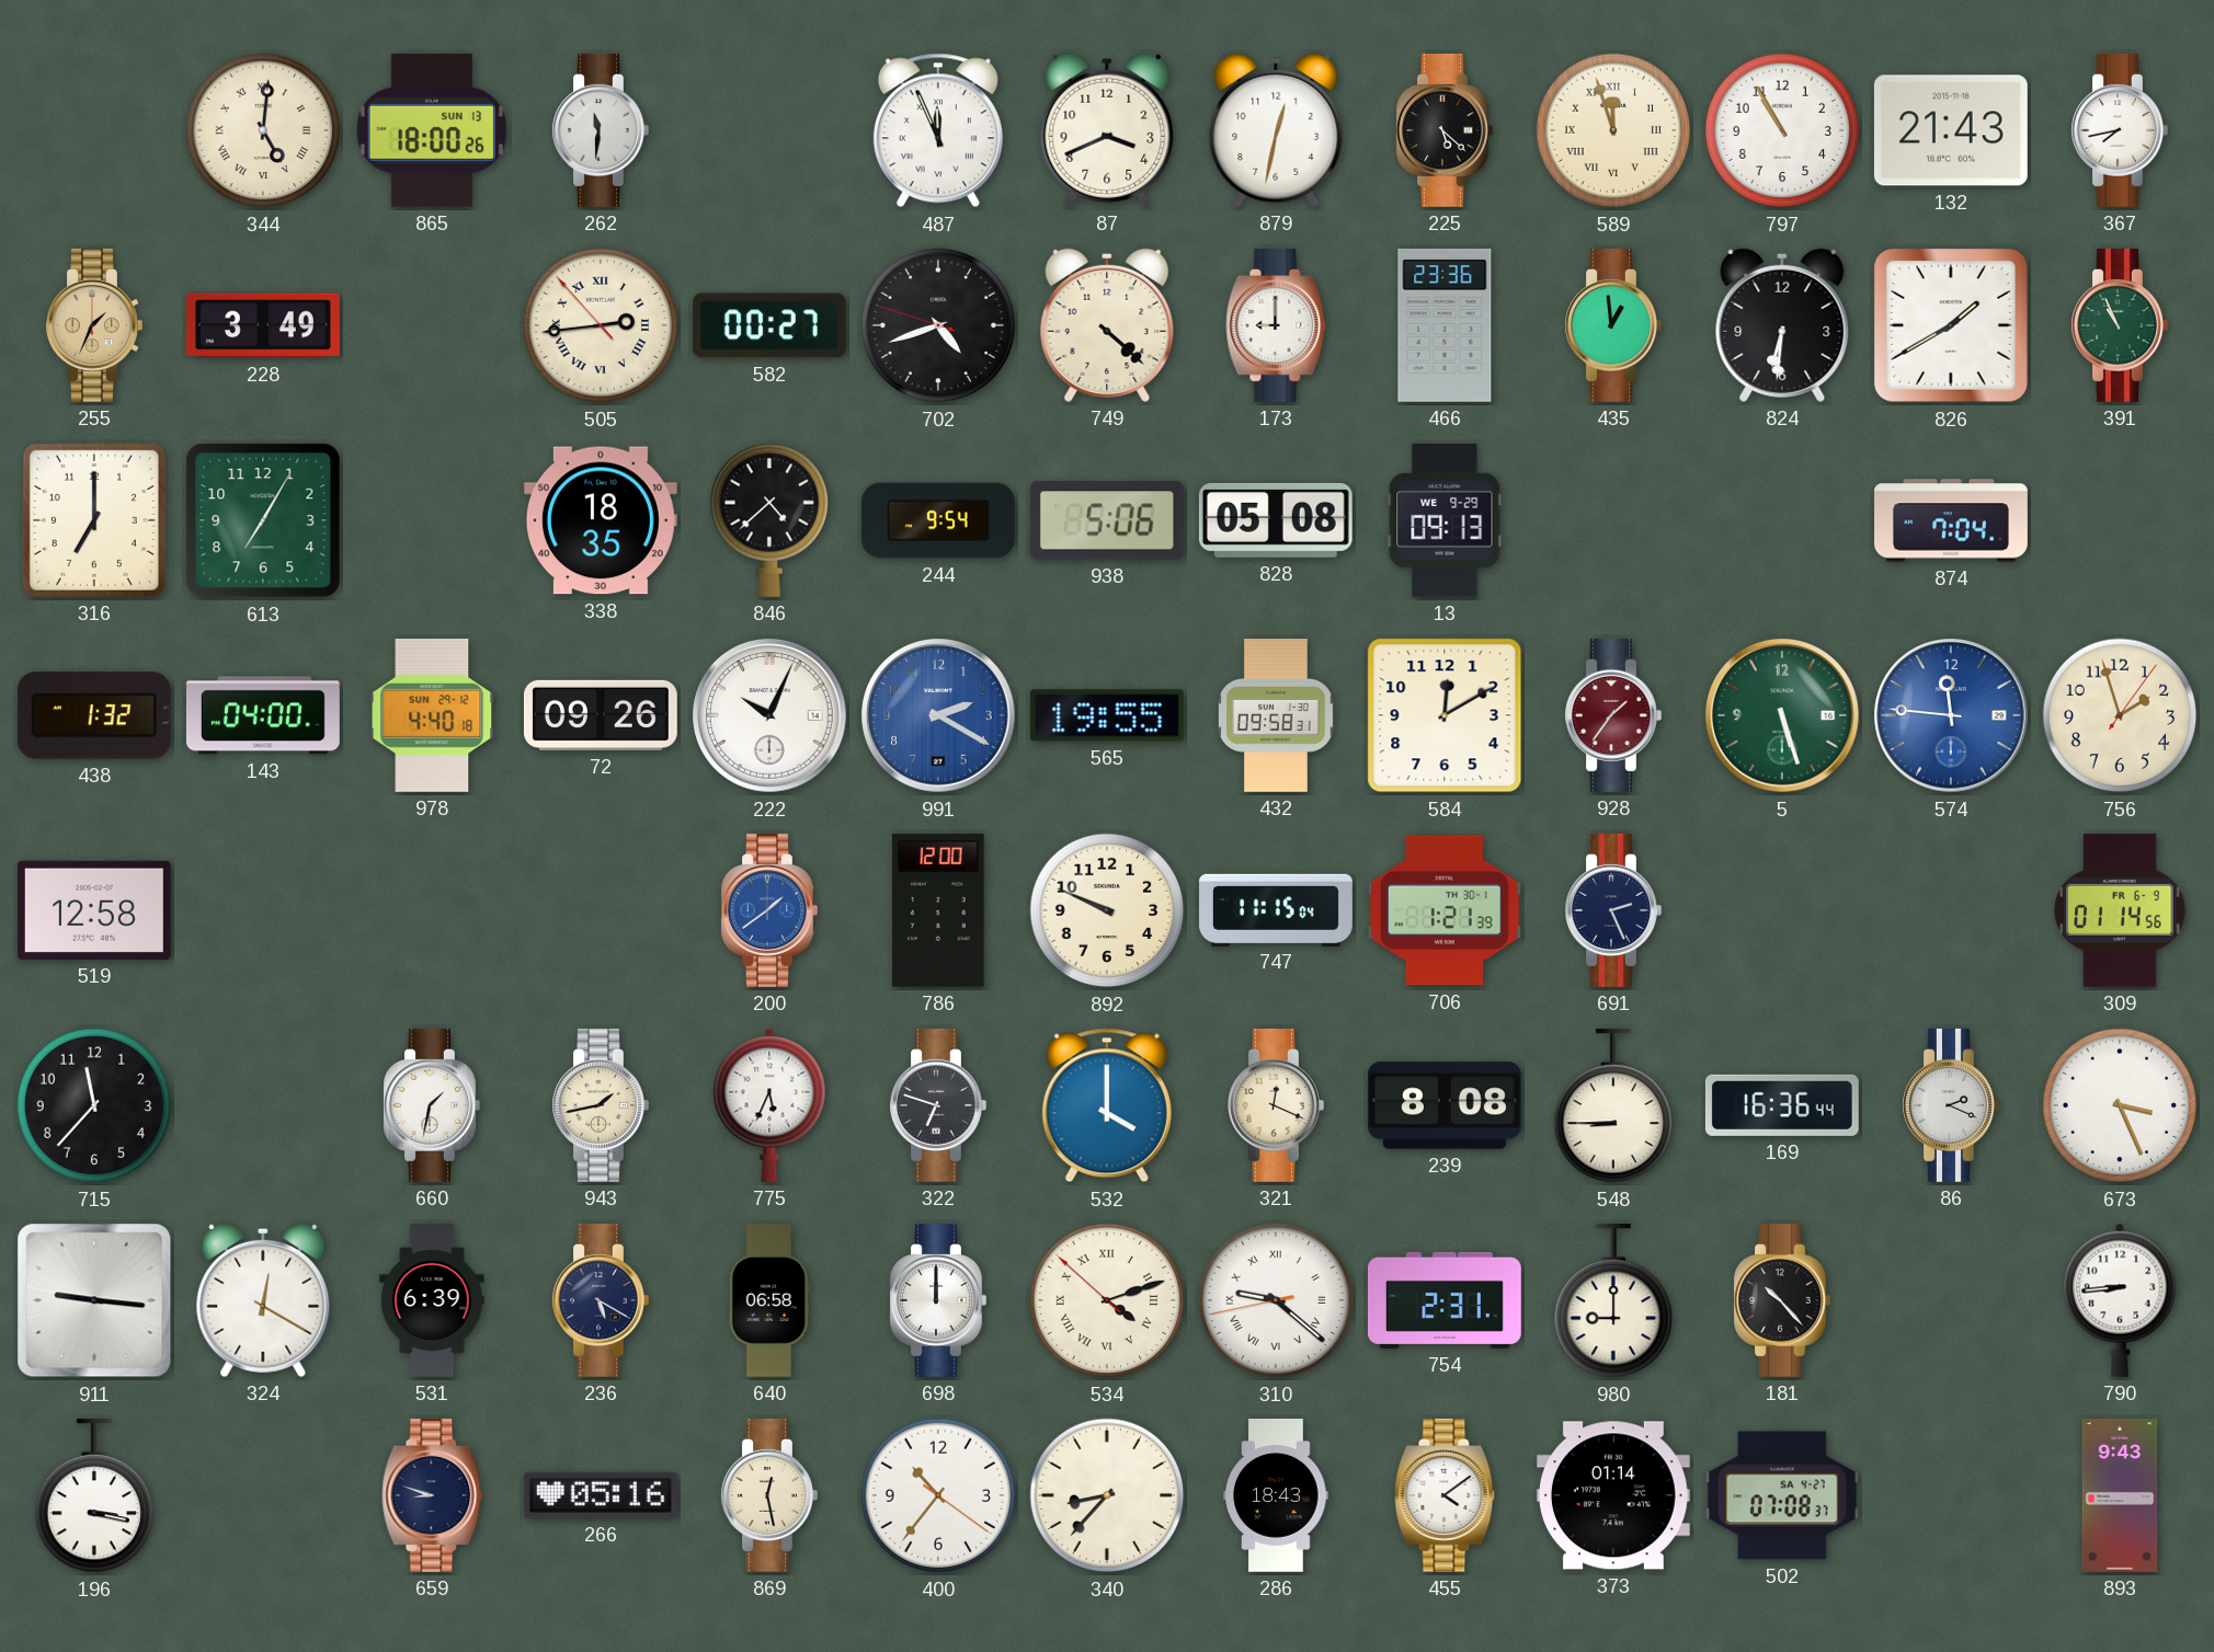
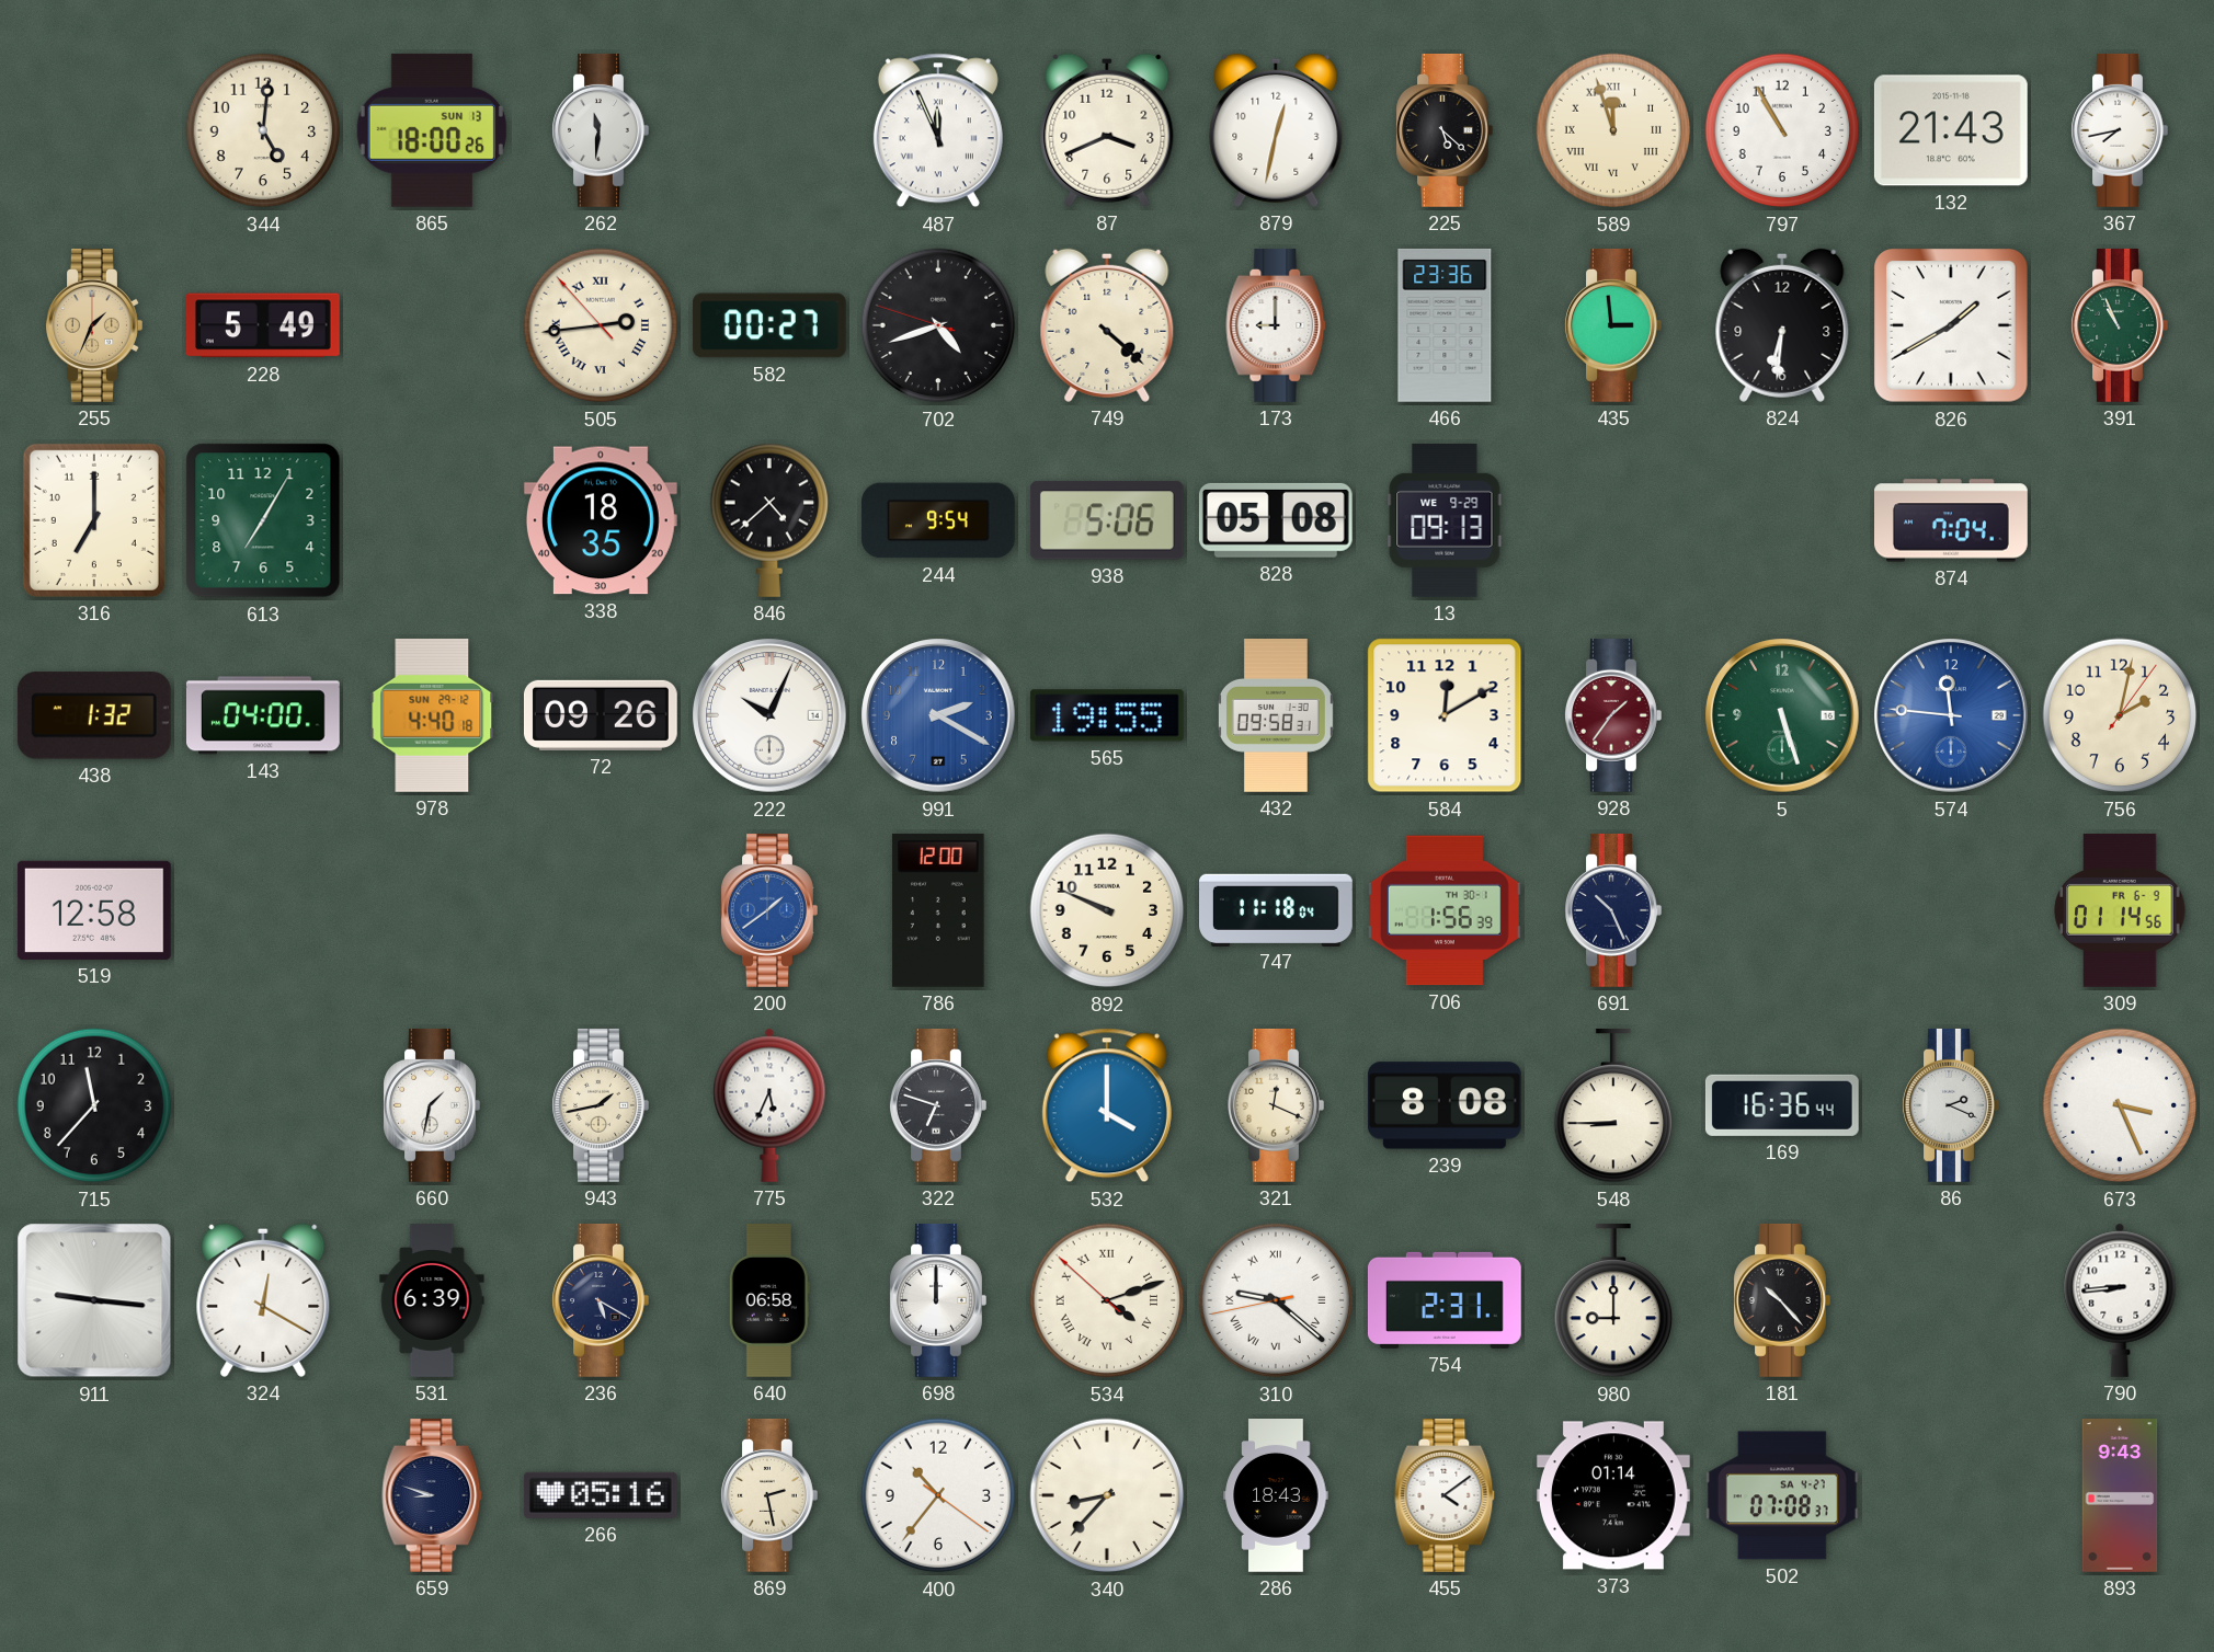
344 numerals: Roman -> Arabic
228: 3:49 -> 5:49
435: 12:59 -> 2:59
756: 1:57 -> 2:02
747: 11:15 -> 11:18
706: 1:21 -> 1:56
691: 2:26 -> 10:26
196: 3:17 -> none
869: 12:28 -> 2:28
